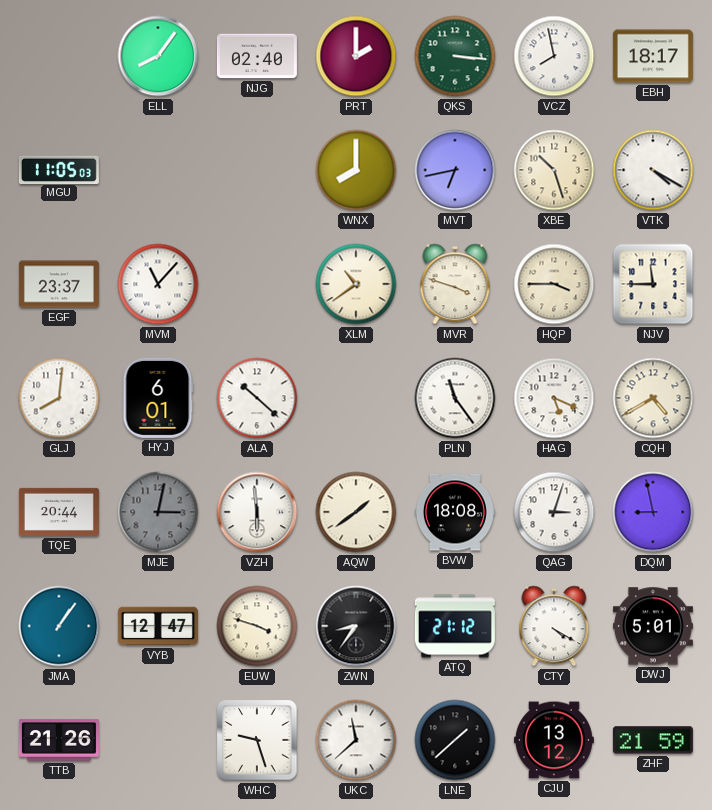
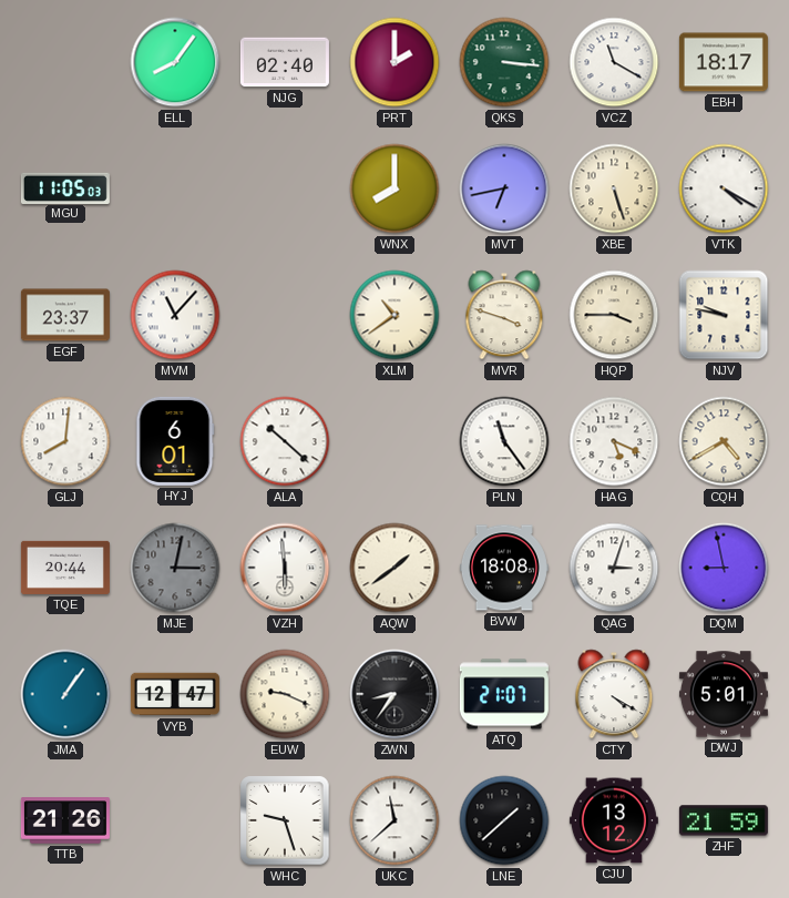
VCZ: 7:58 -> 11:20
XBE: 10:27 -> 5:27
NJV: 11:45 -> 9:47
EUW: 3:48 -> 9:19
ATQ: 21:12 -> 21:07
